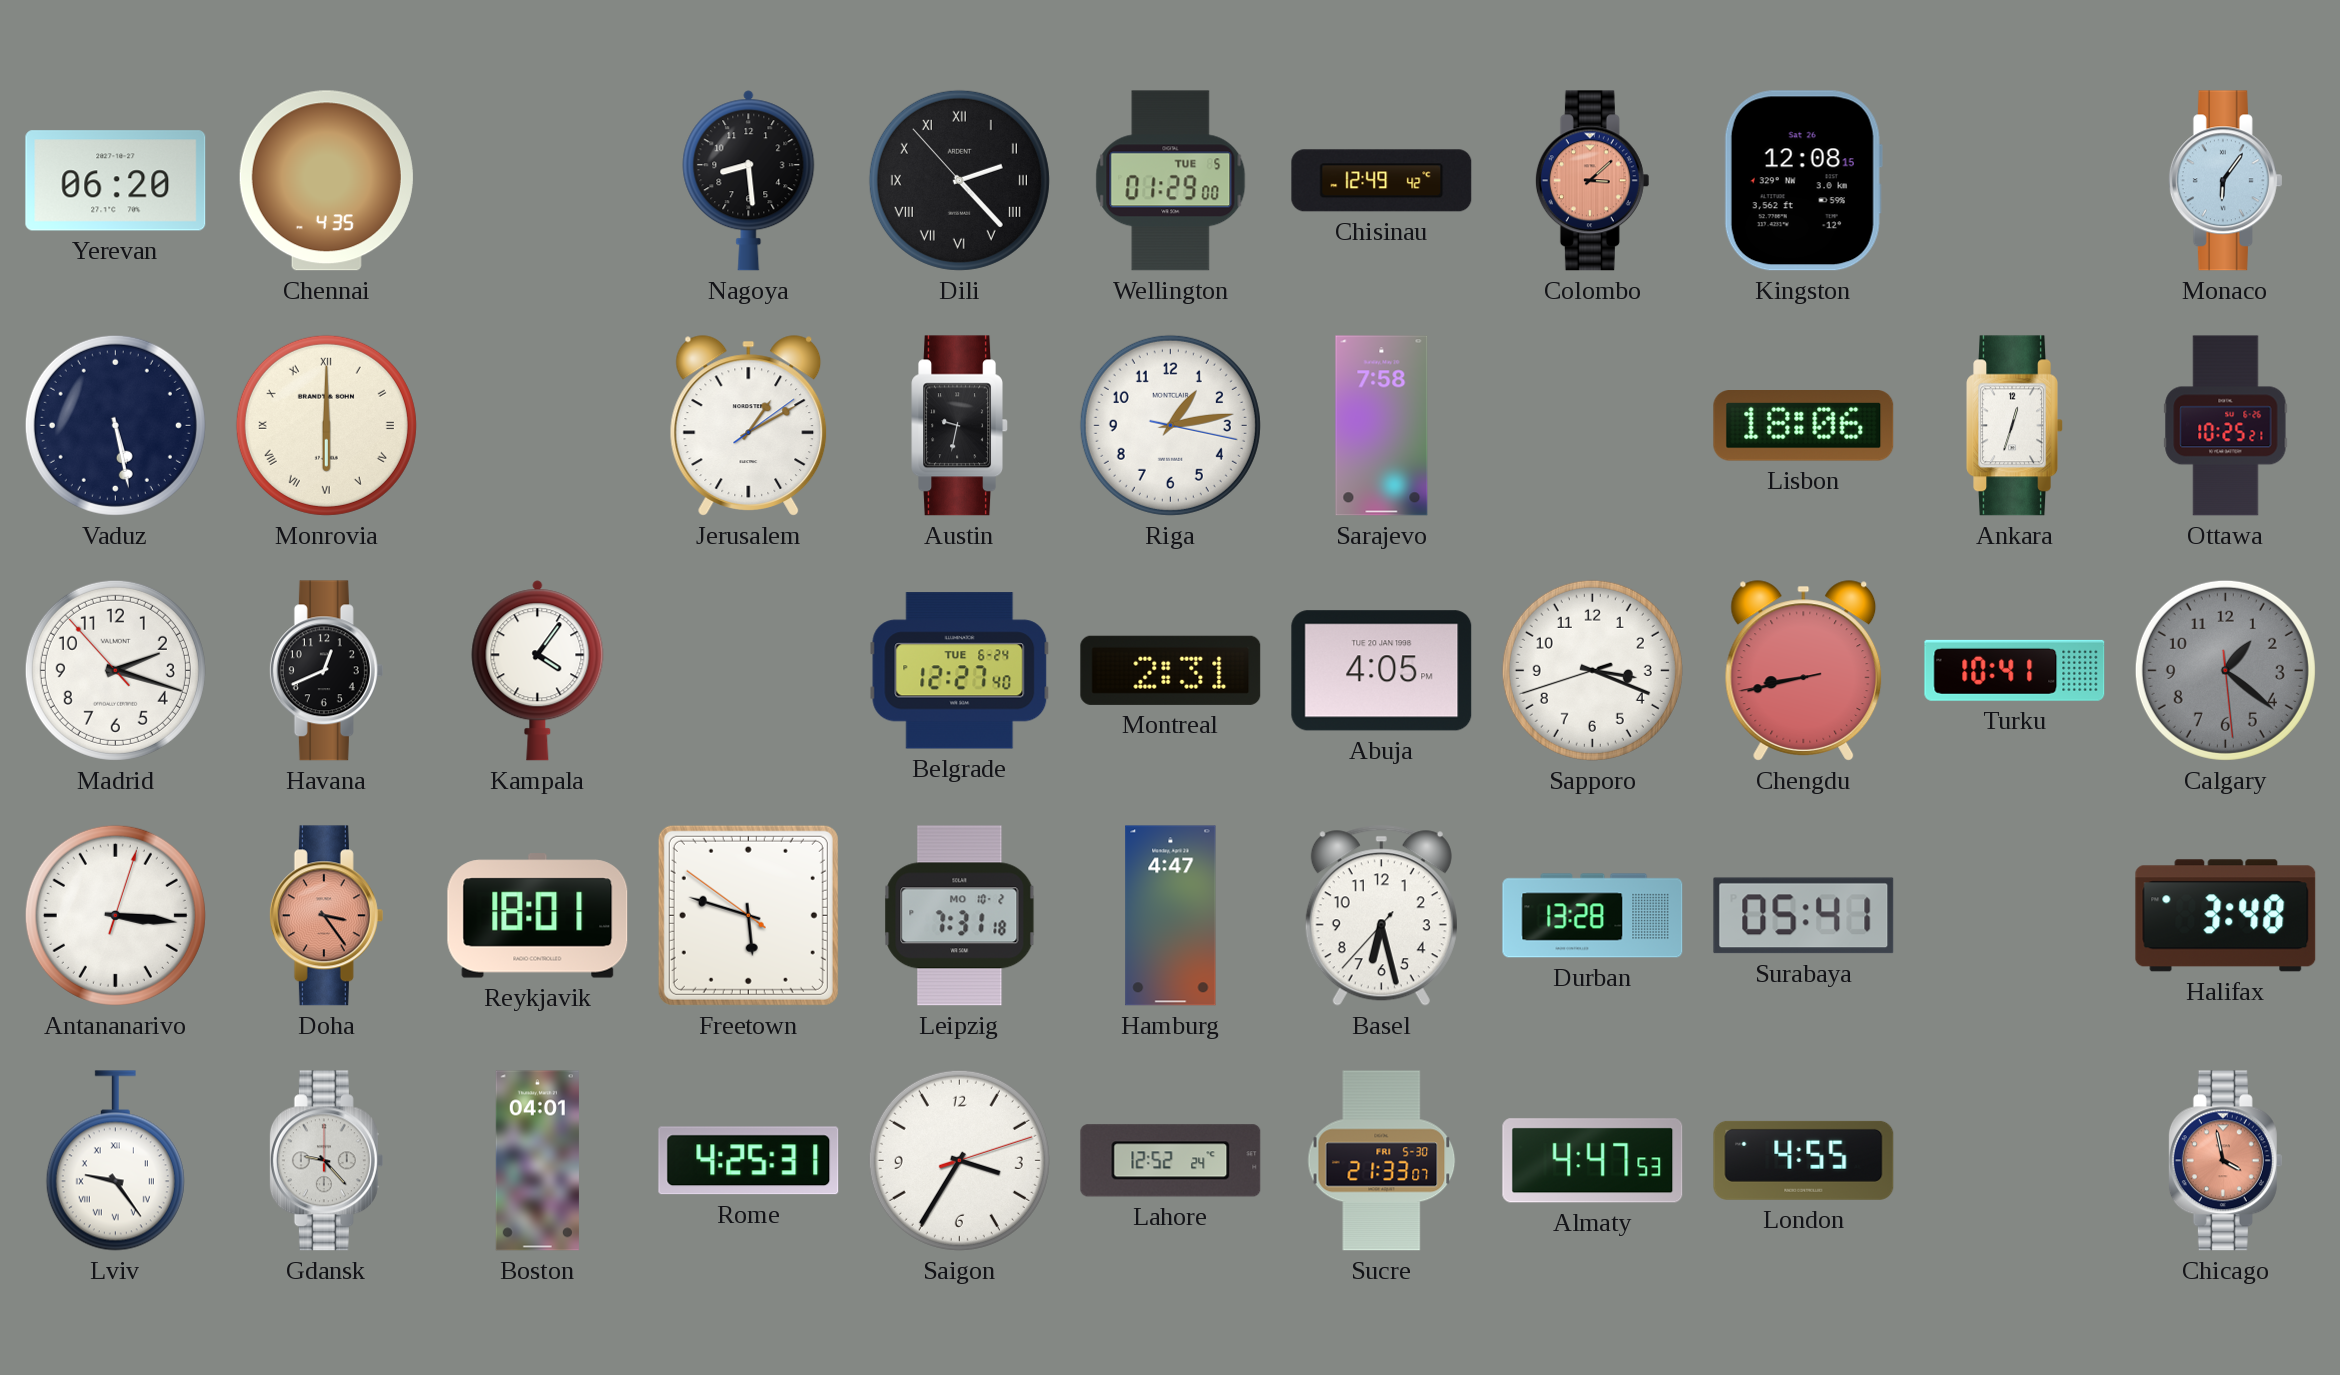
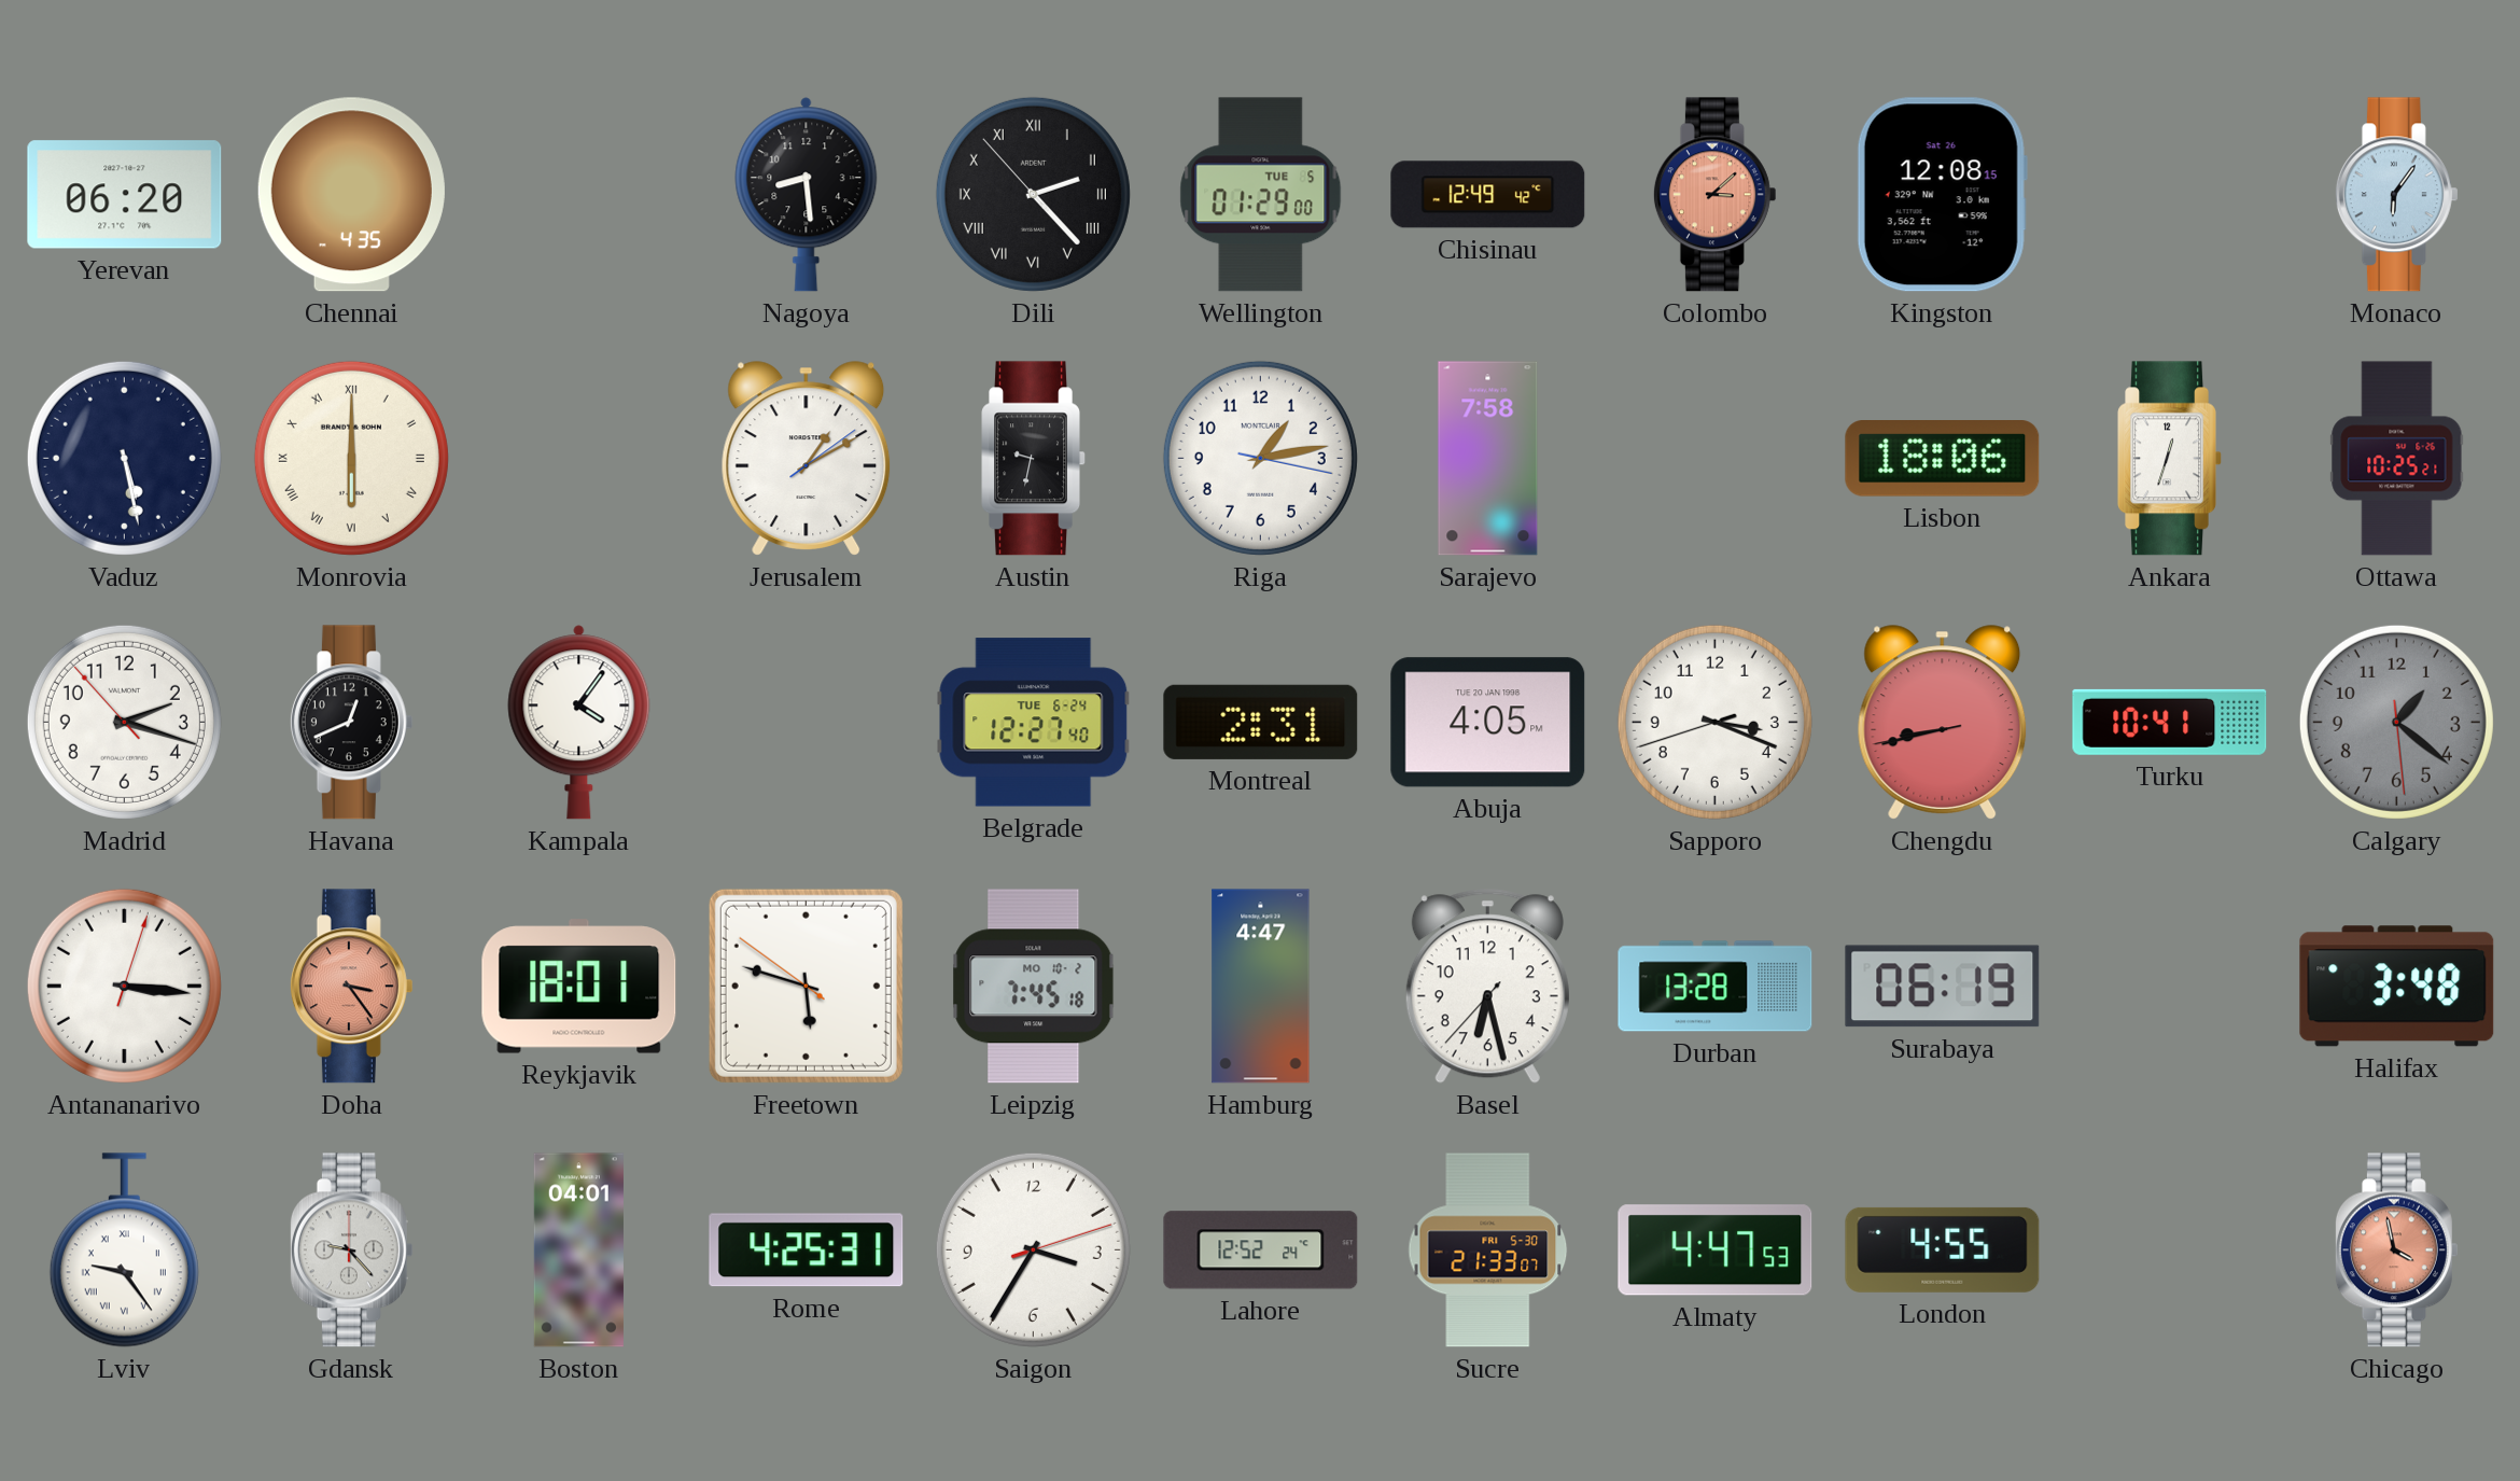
Leipzig: 7:31 -> 7:45
Surabaya: 05:41 -> 06:19
